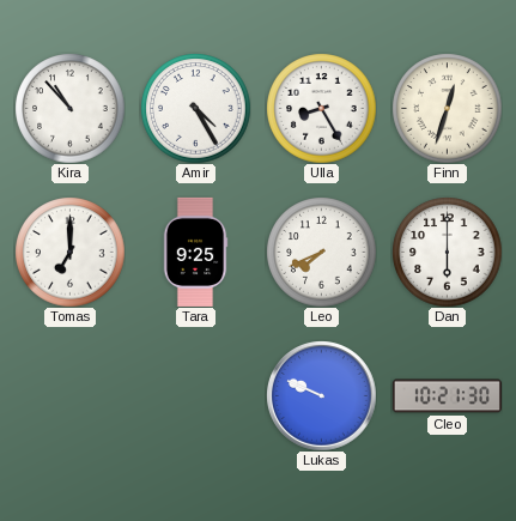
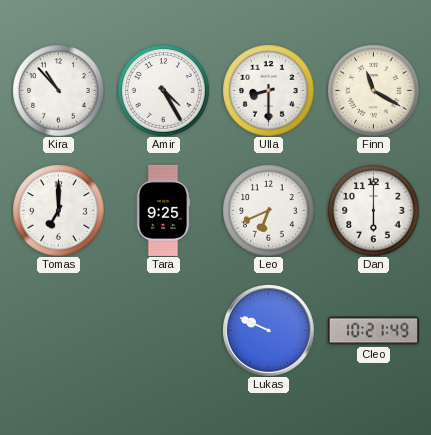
Ulla: 8:25 -> 8:30
Finn: 12:33 -> 11:20
Leo: 7:41 -> 6:41
Cleo: 10:21:30 -> 10:21:49
